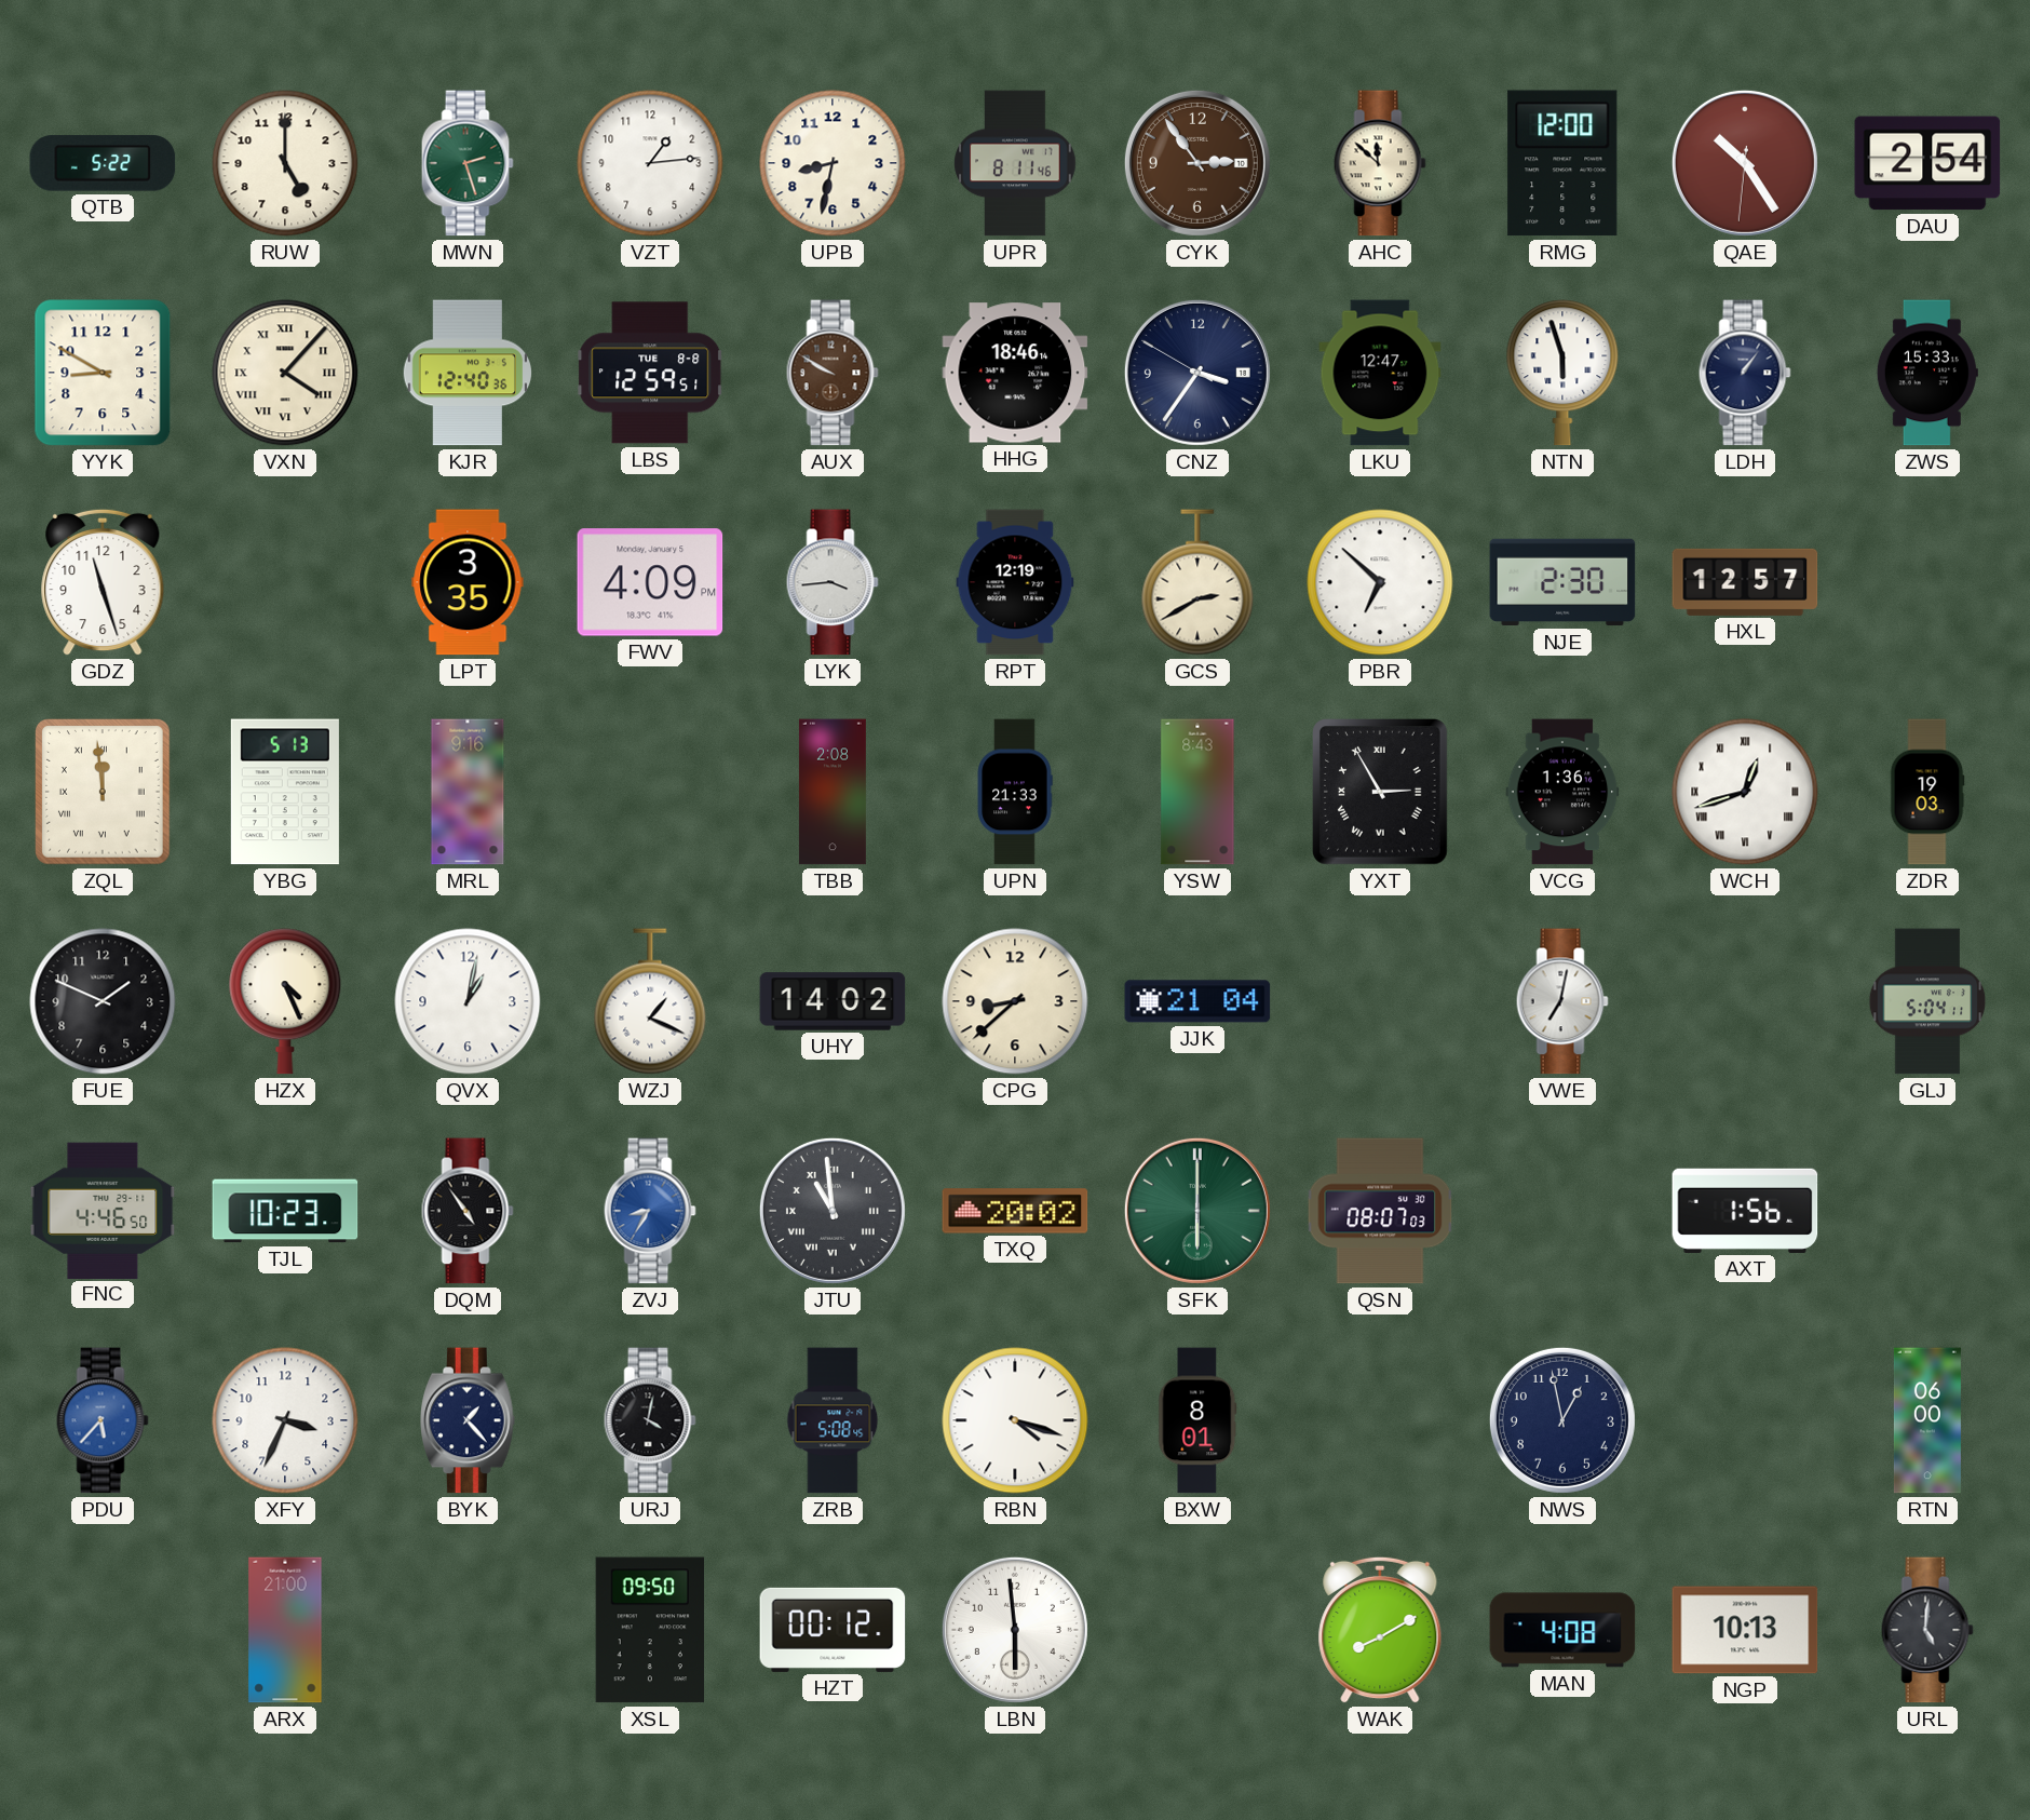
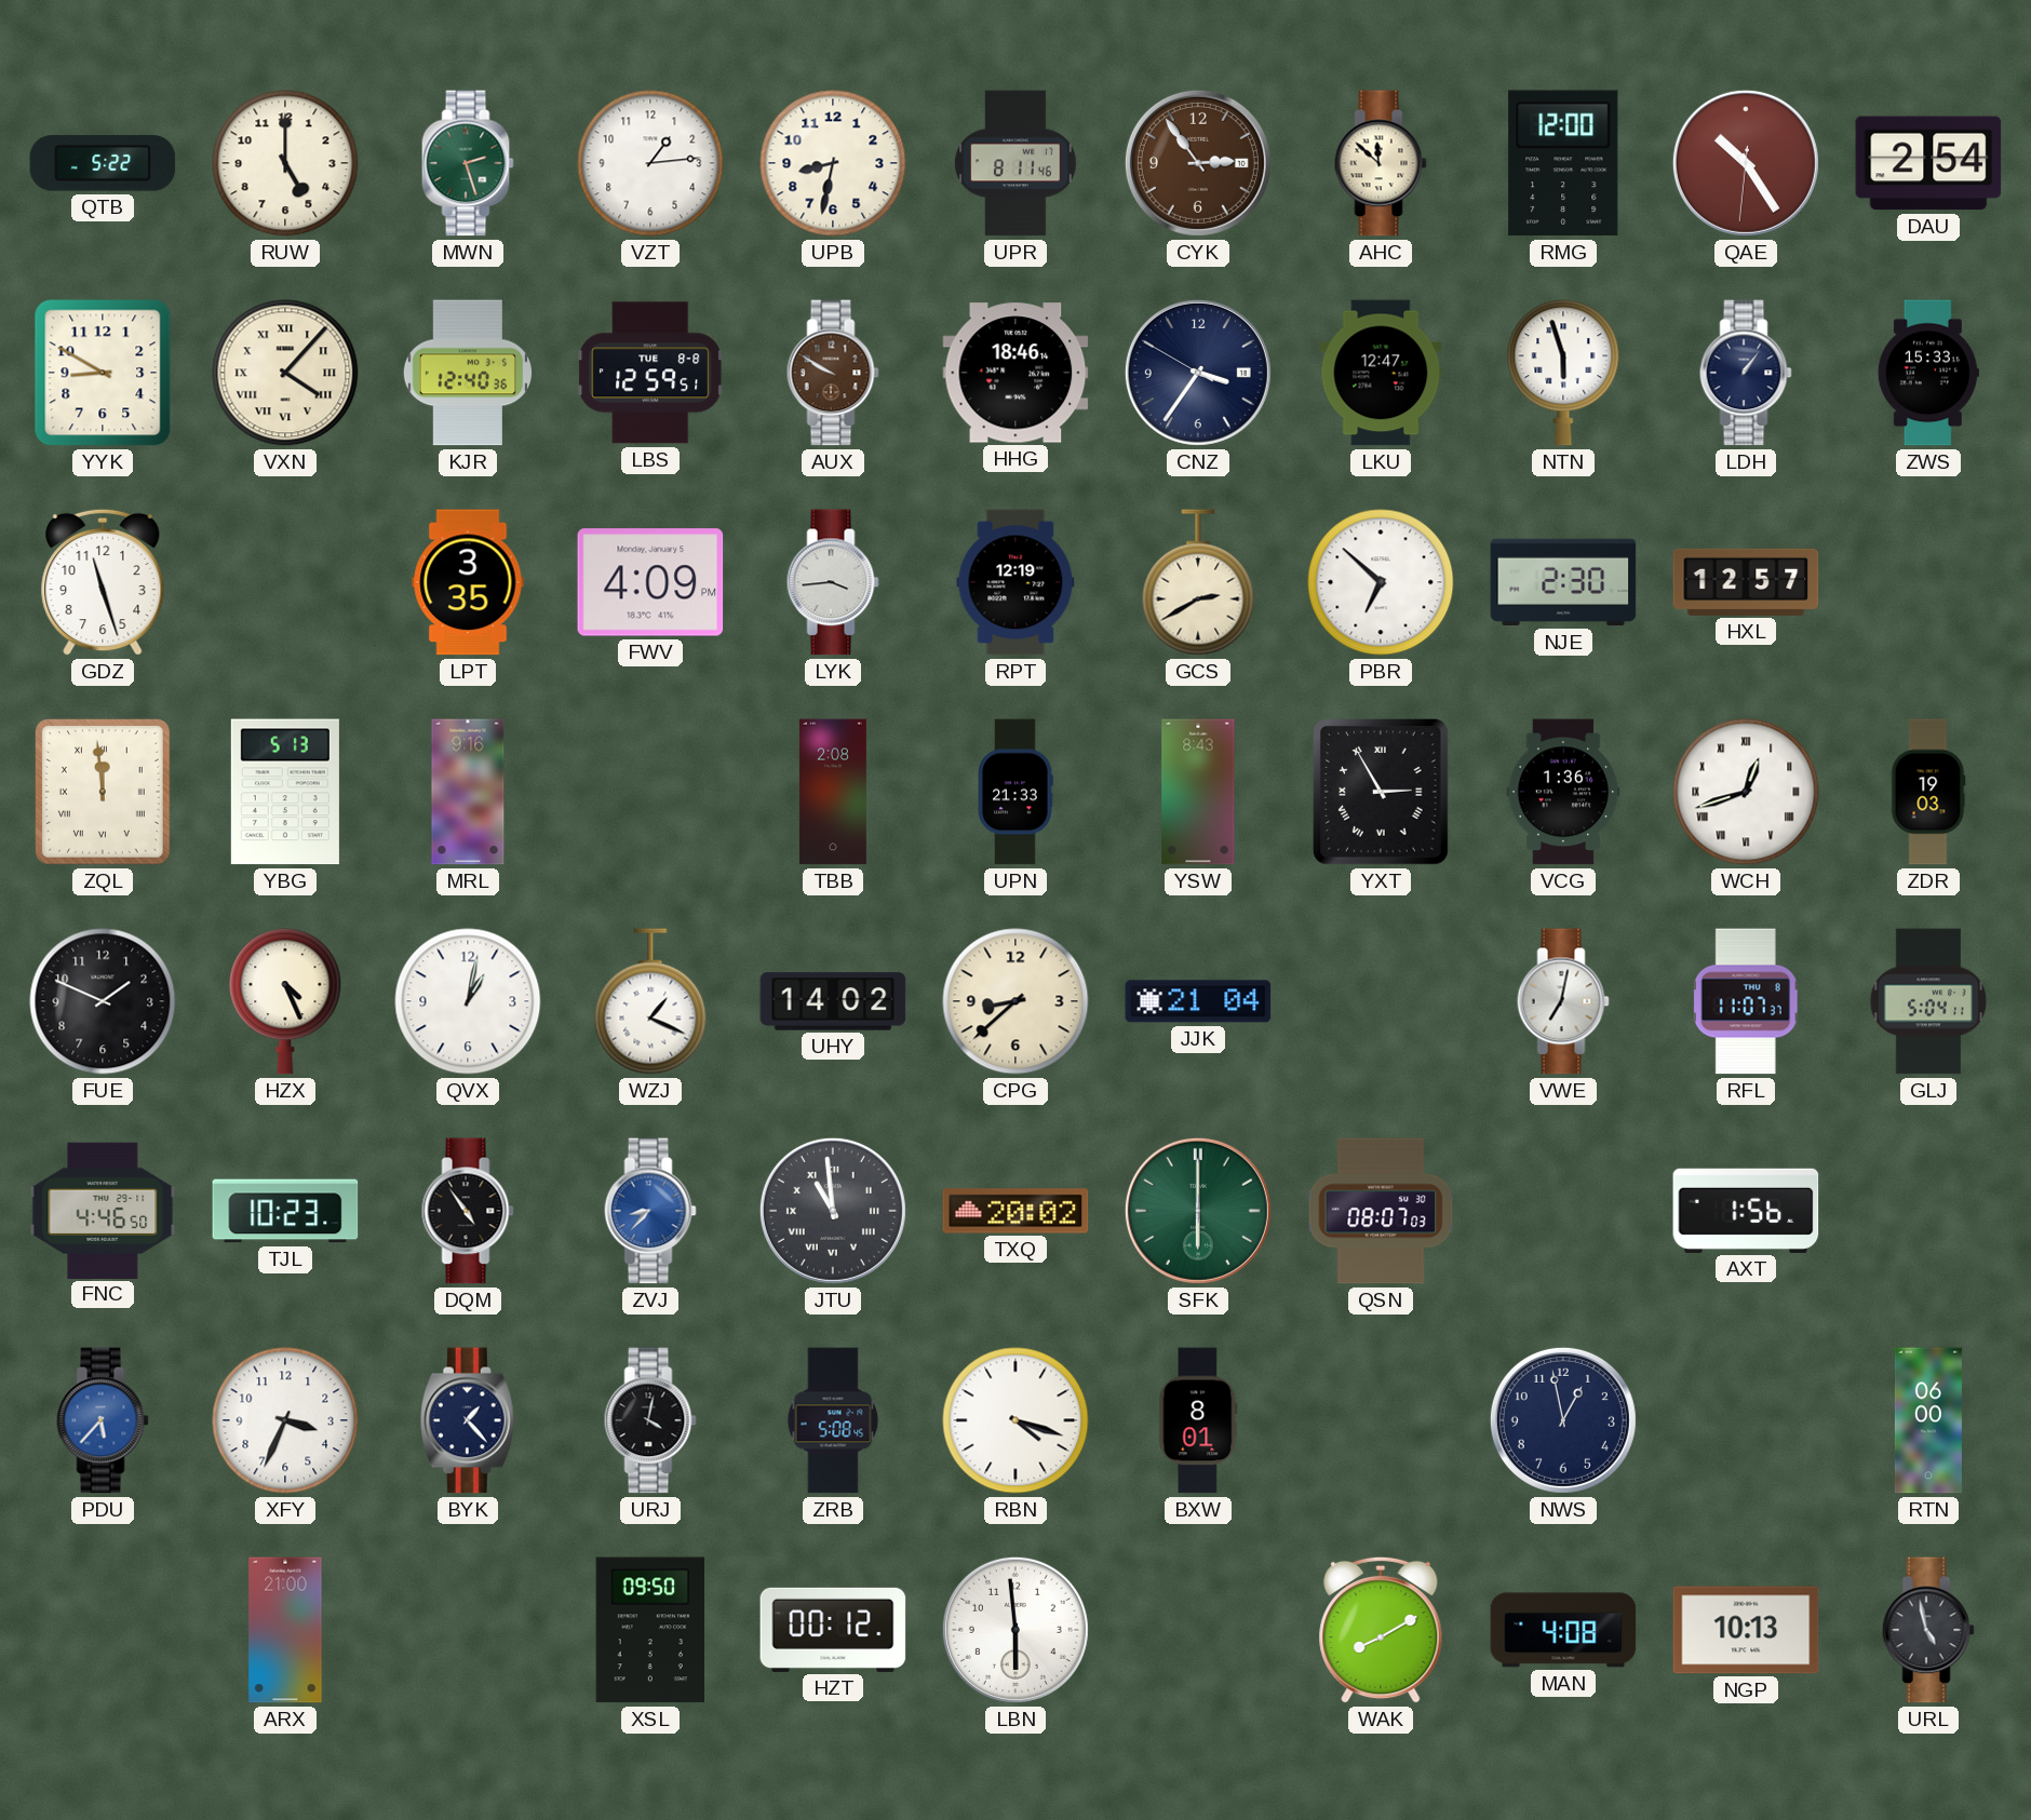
RFL: none -> 11:07
ZVJ: 8:35 -> 8:37
URL: 5:01 -> 4:58
